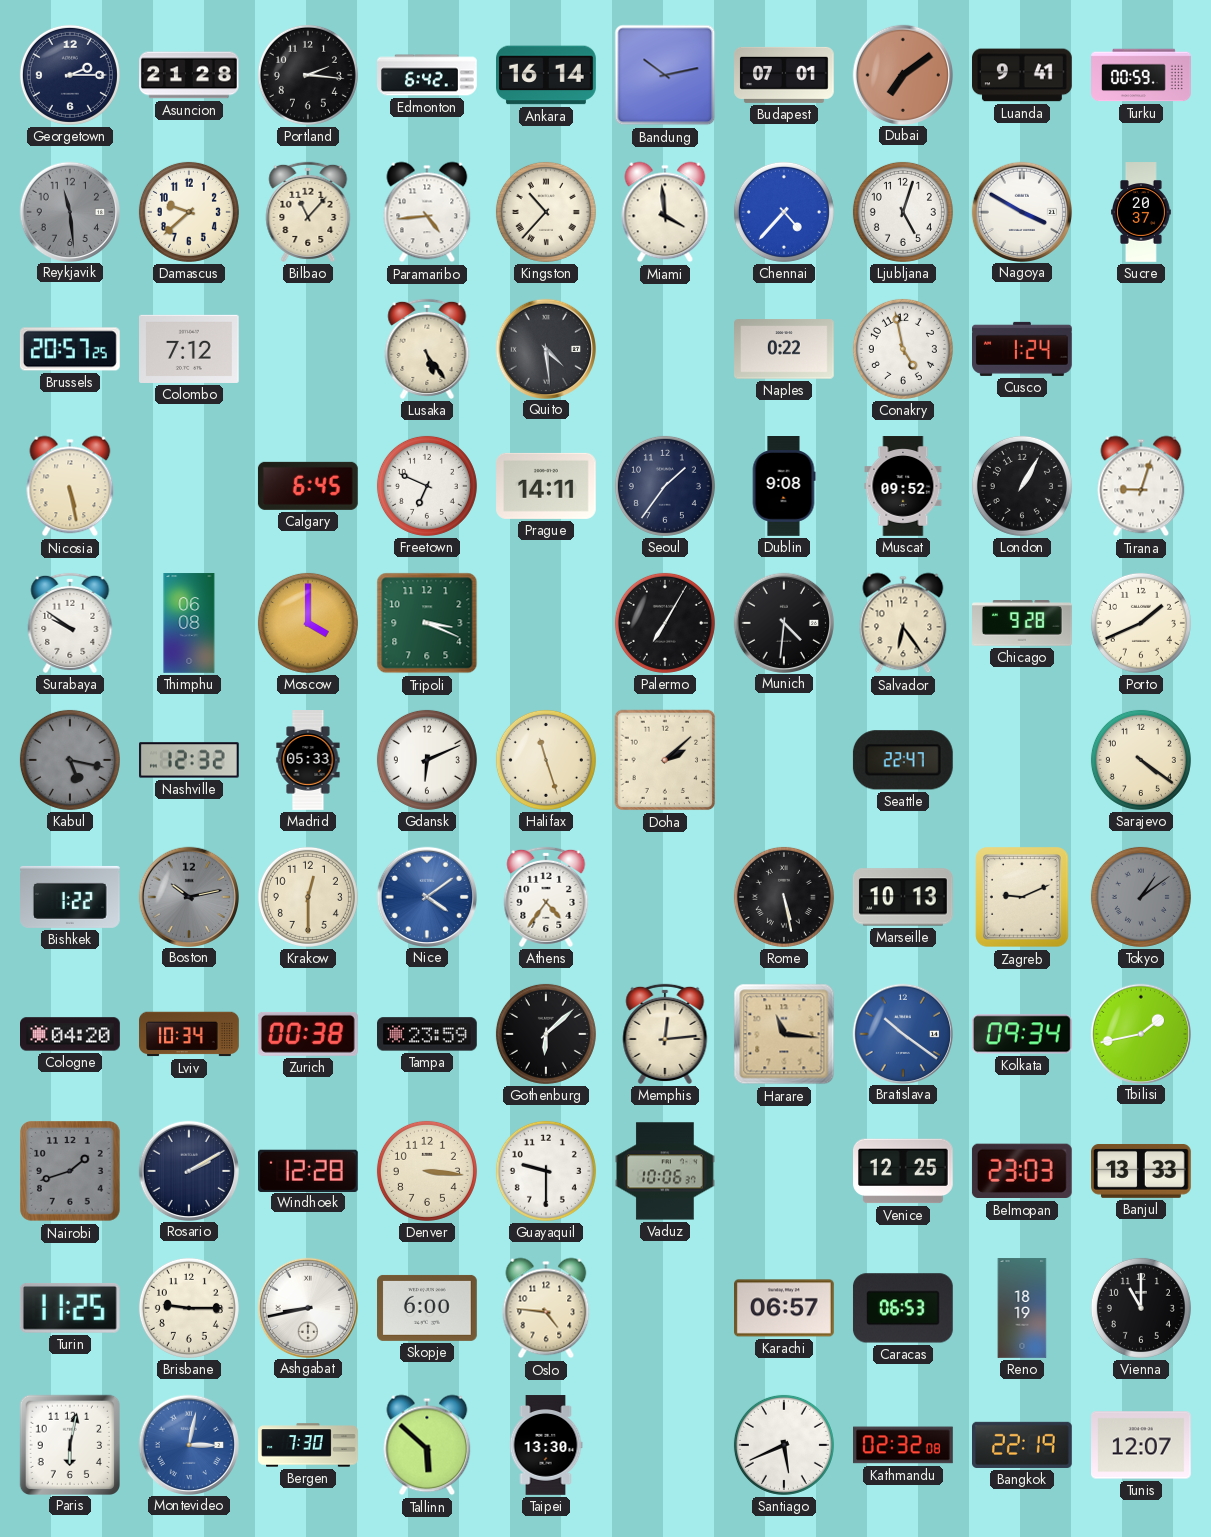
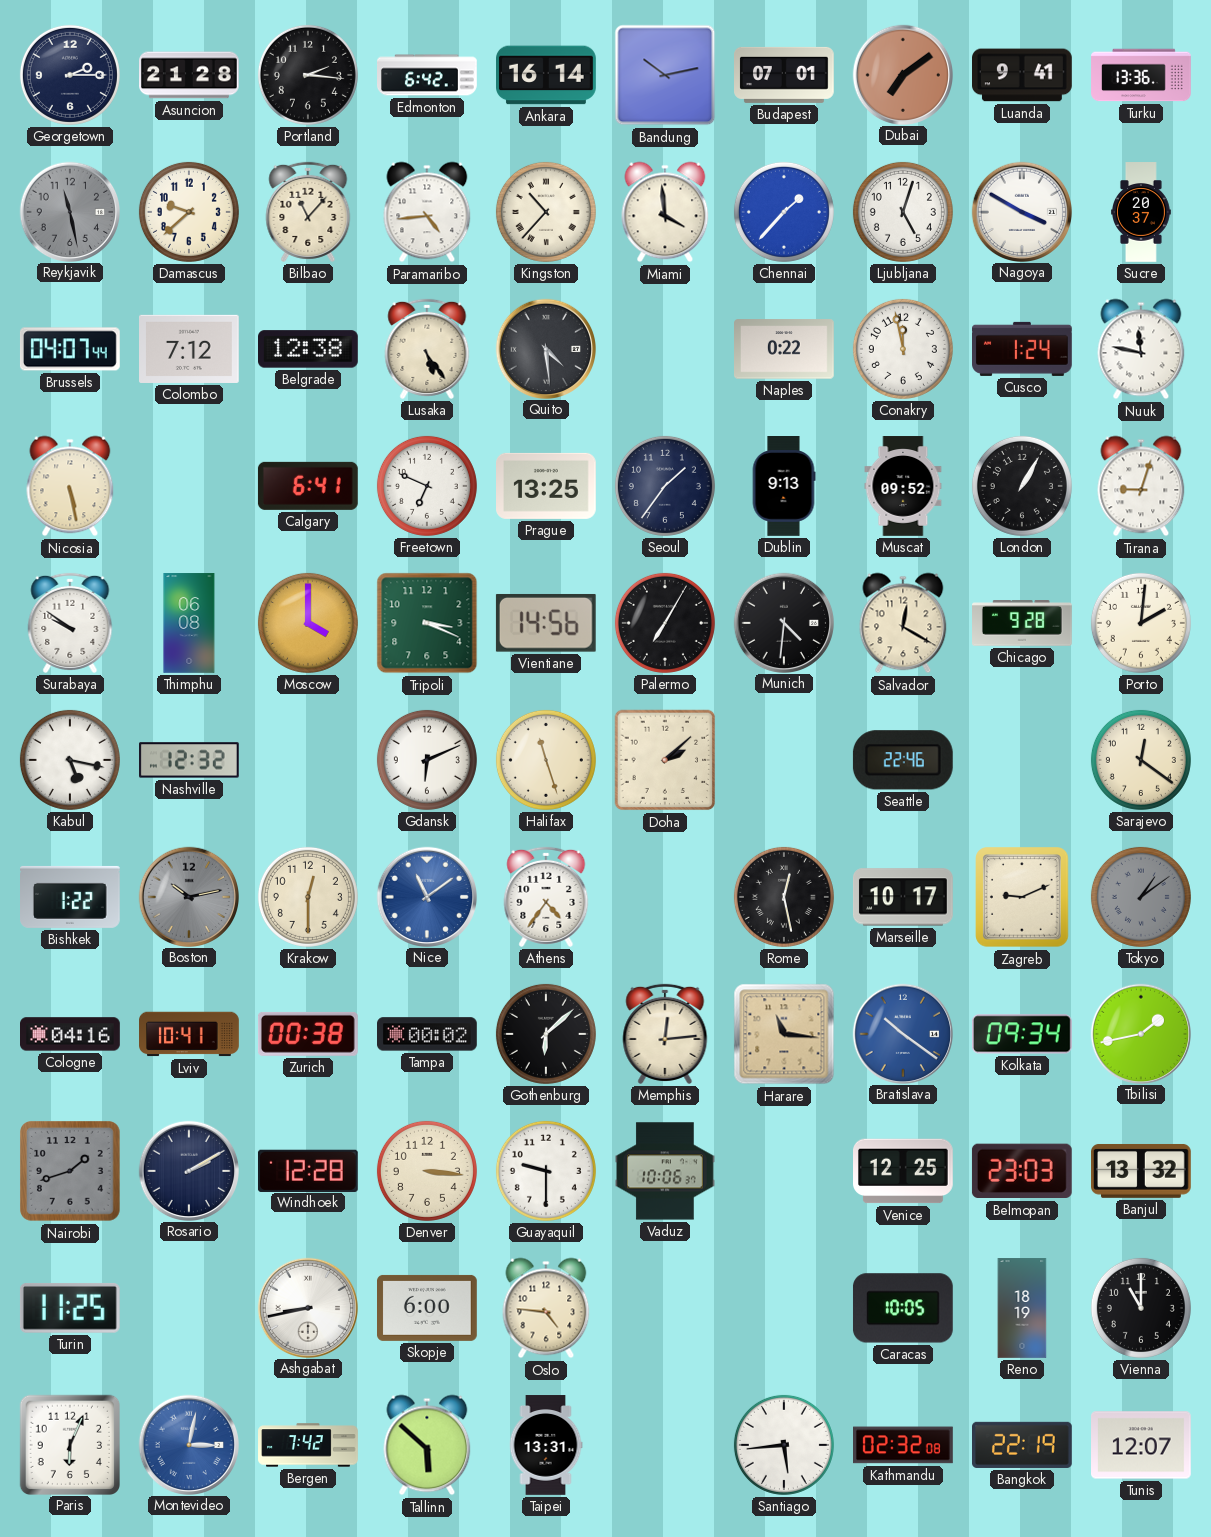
Turku: 00:59 -> 13:36
Reykjavik: 11:29 -> 11:28
Chennai: 4:37 -> 1:37
Brussels: 20:57 -> 04:07
Belgrade: none -> 12:38
Conakry: 4:58 -> 11:58
Nuuk: none -> 11:47
Calgary: 6:45 -> 6:41
Prague: 14:11 -> 13:25
Dublin: 9:08 -> 9:13
Vientiane: none -> 14:56
Salvador: 6:24 -> 12:20
Porto: 1:41 -> 2:01
Kabul dial: grey -> white
Madrid: 05:33 -> none
Seattle: 22:47 -> 22:46
Sarajevo: 4:21 -> 12:21
Nice: 4:09 -> 11:09
Rome: 5:28 -> 12:28
Marseille: 10:13 -> 10:17
Cologne: 04:20 -> 04:16
Lviv: 10:34 -> 10:41
Tampa: 23:59 -> 00:02
Banjul: 13:33 -> 13:32
Brisbane: 9:15 -> none
Karachi: 06:57 -> none
Caracas: 06:53 -> 10:05
Paris: 6:02 -> 6:04
Bergen: 7:30 -> 7:42
Taipei: 13:30 -> 13:31
Santiago: 5:41 -> 5:44
